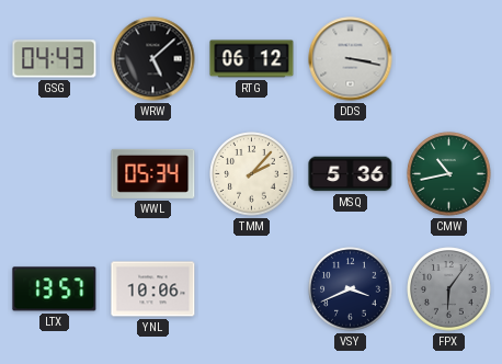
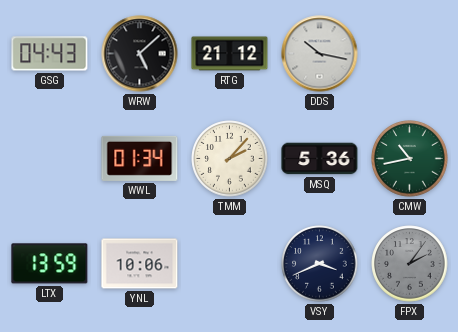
RTG: 06:12 -> 21:12
DDS: 3:17 -> 10:17
WWL: 05:34 -> 01:34
LTX: 13:57 -> 13:59
FPX: 6:06 -> 2:06
